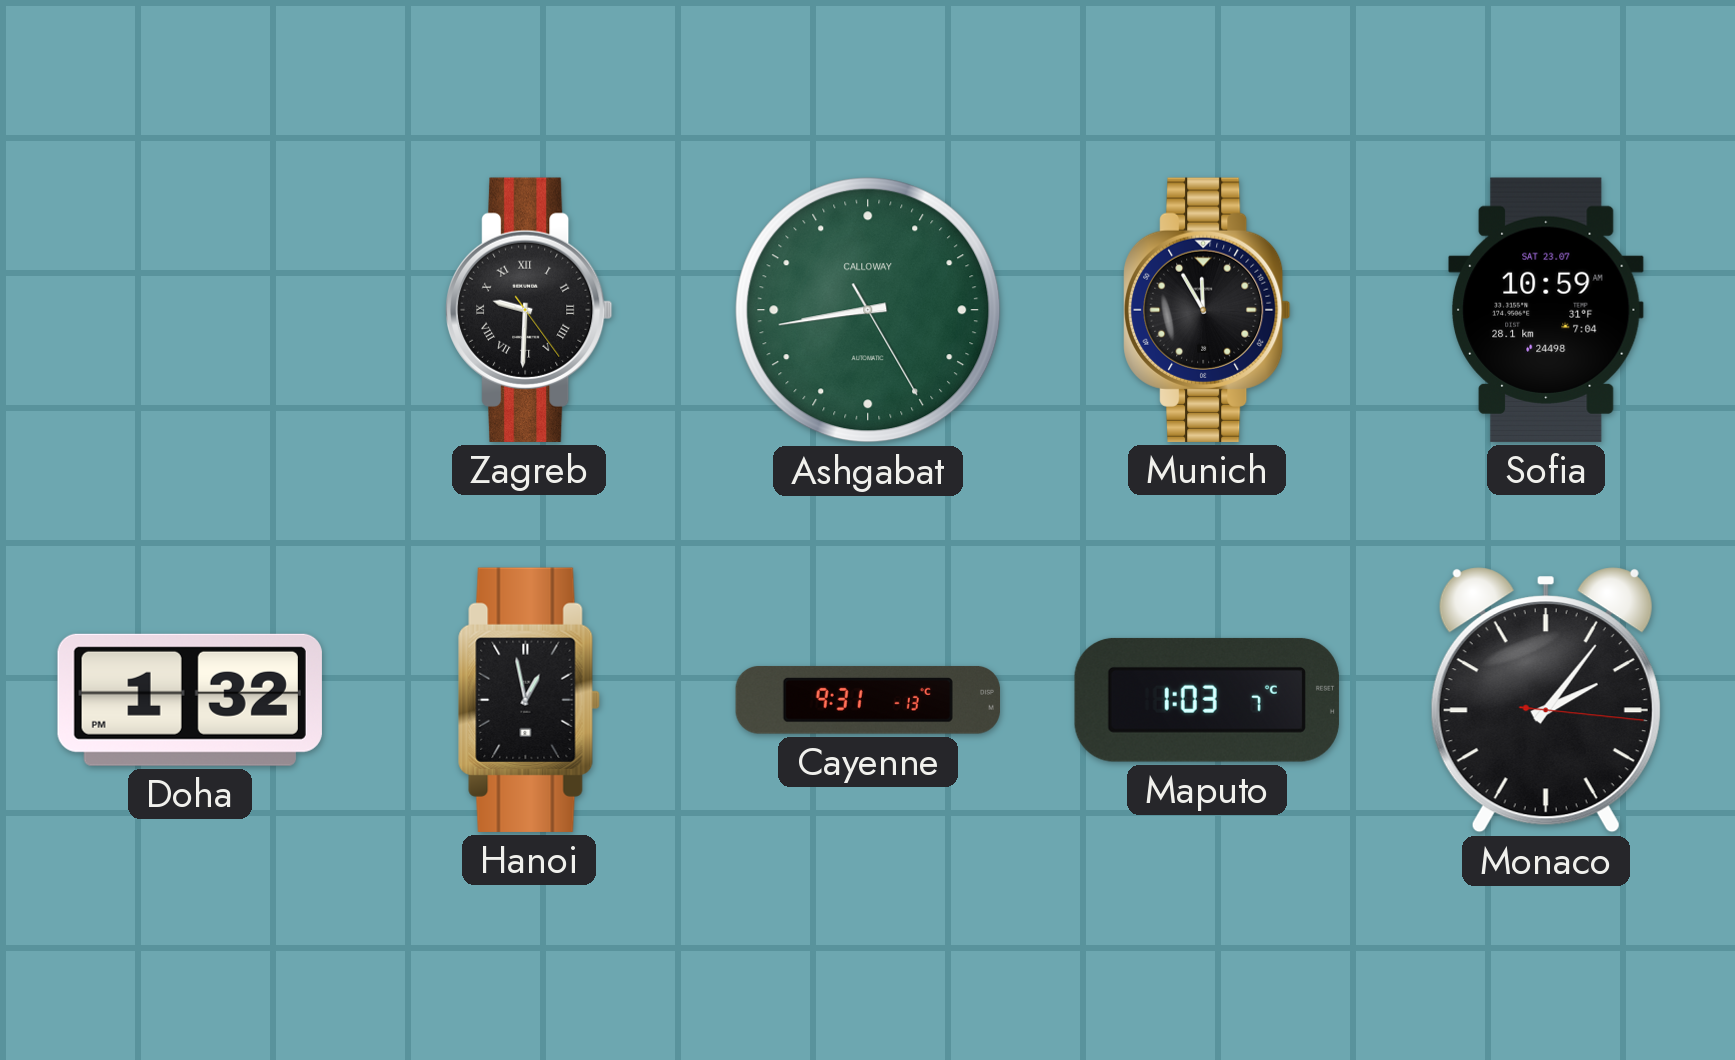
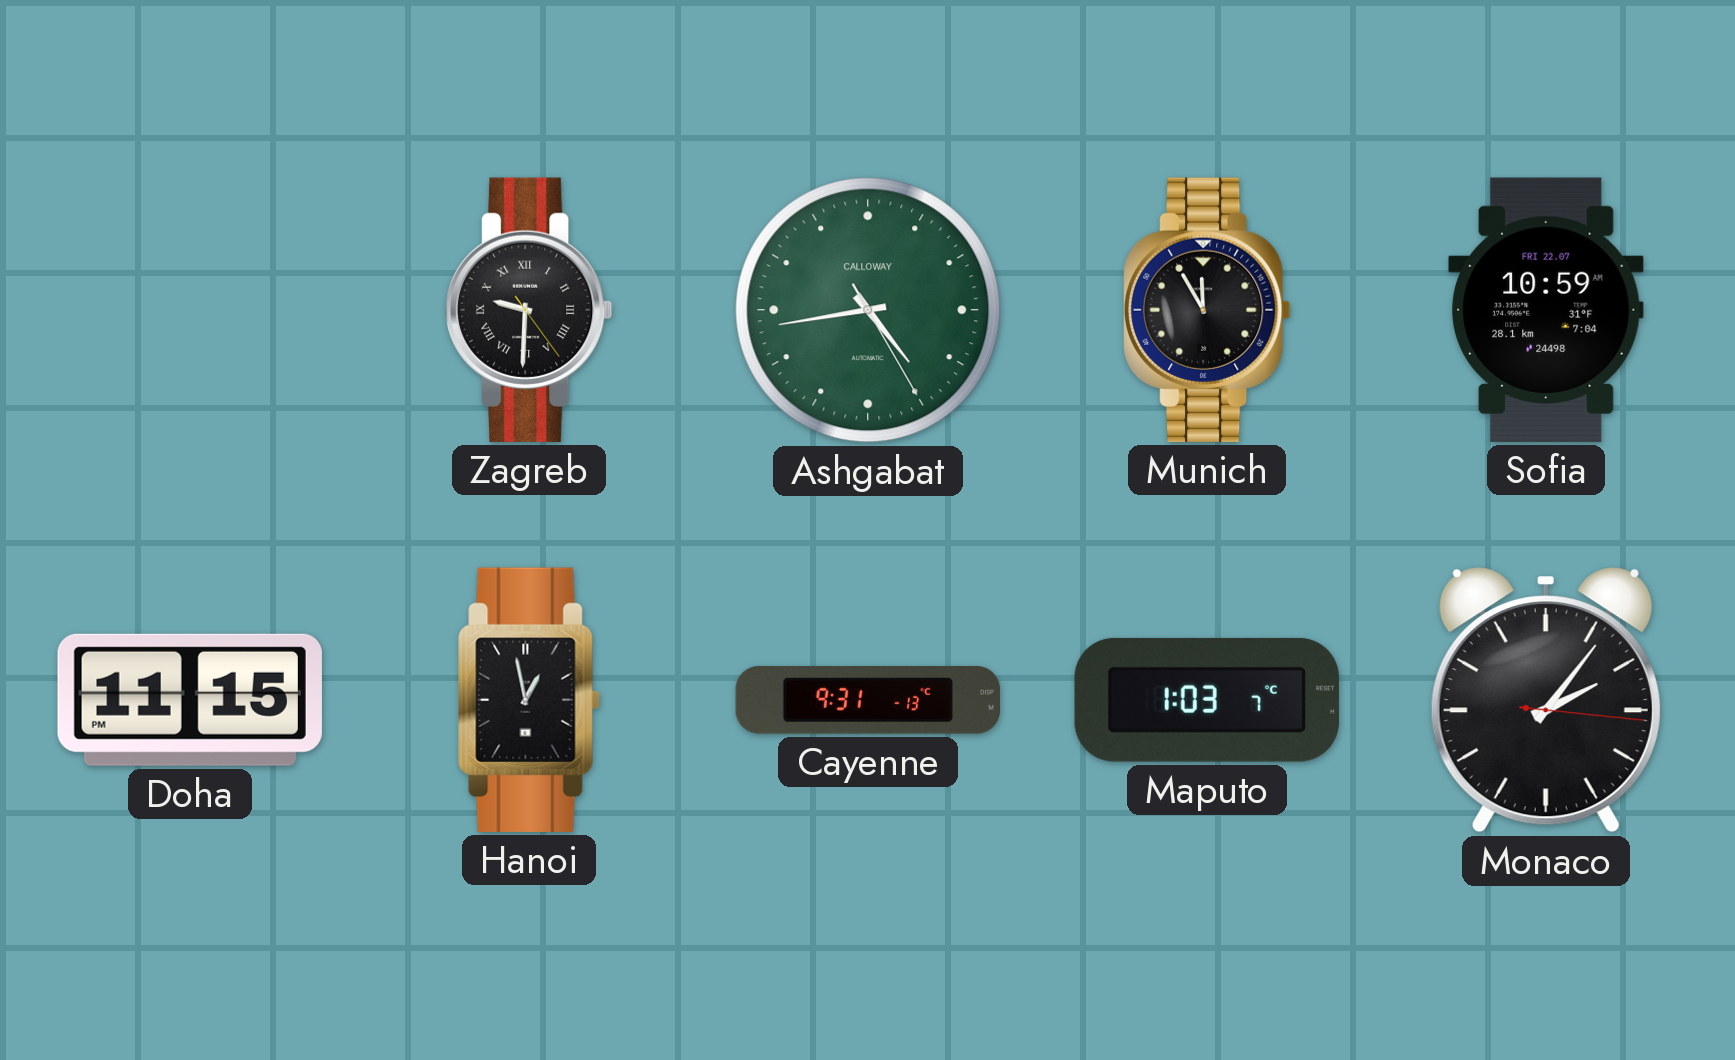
Ashgabat: 8:43 -> 4:43
Sofia date: SAT 23.07 -> FRI 22.07
Doha: 1:32 -> 11:15
